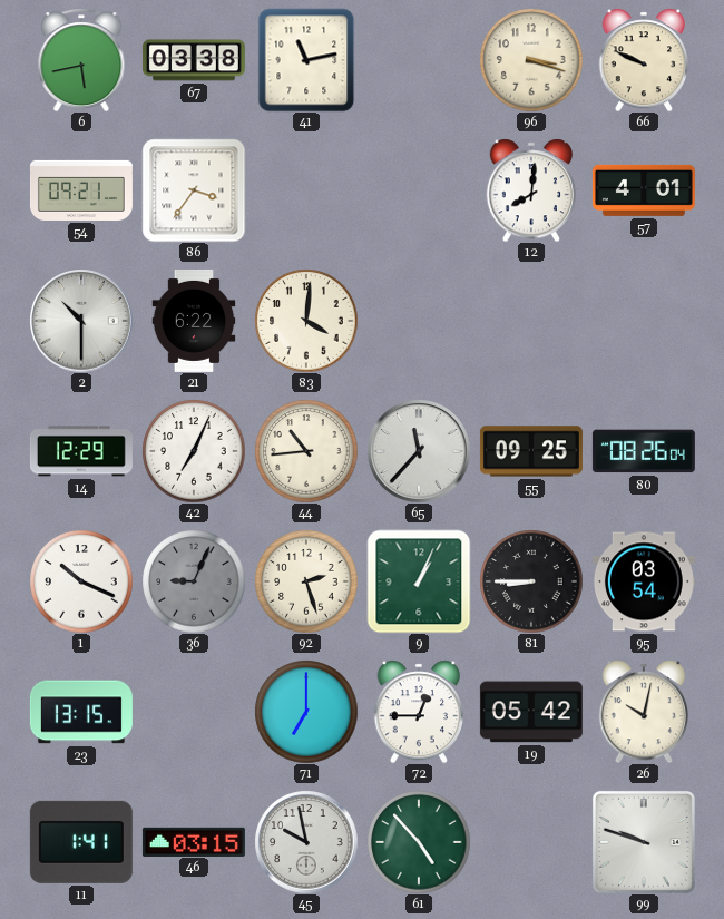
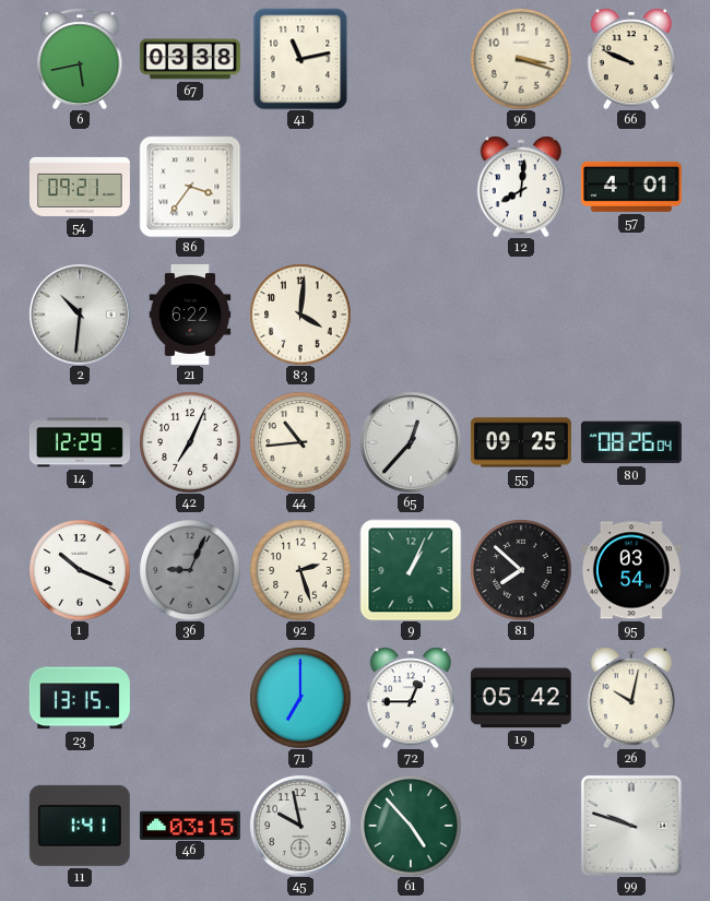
2: 10:30 -> 10:31
65: 11:37 -> 12:37
81: 8:45 -> 7:52
